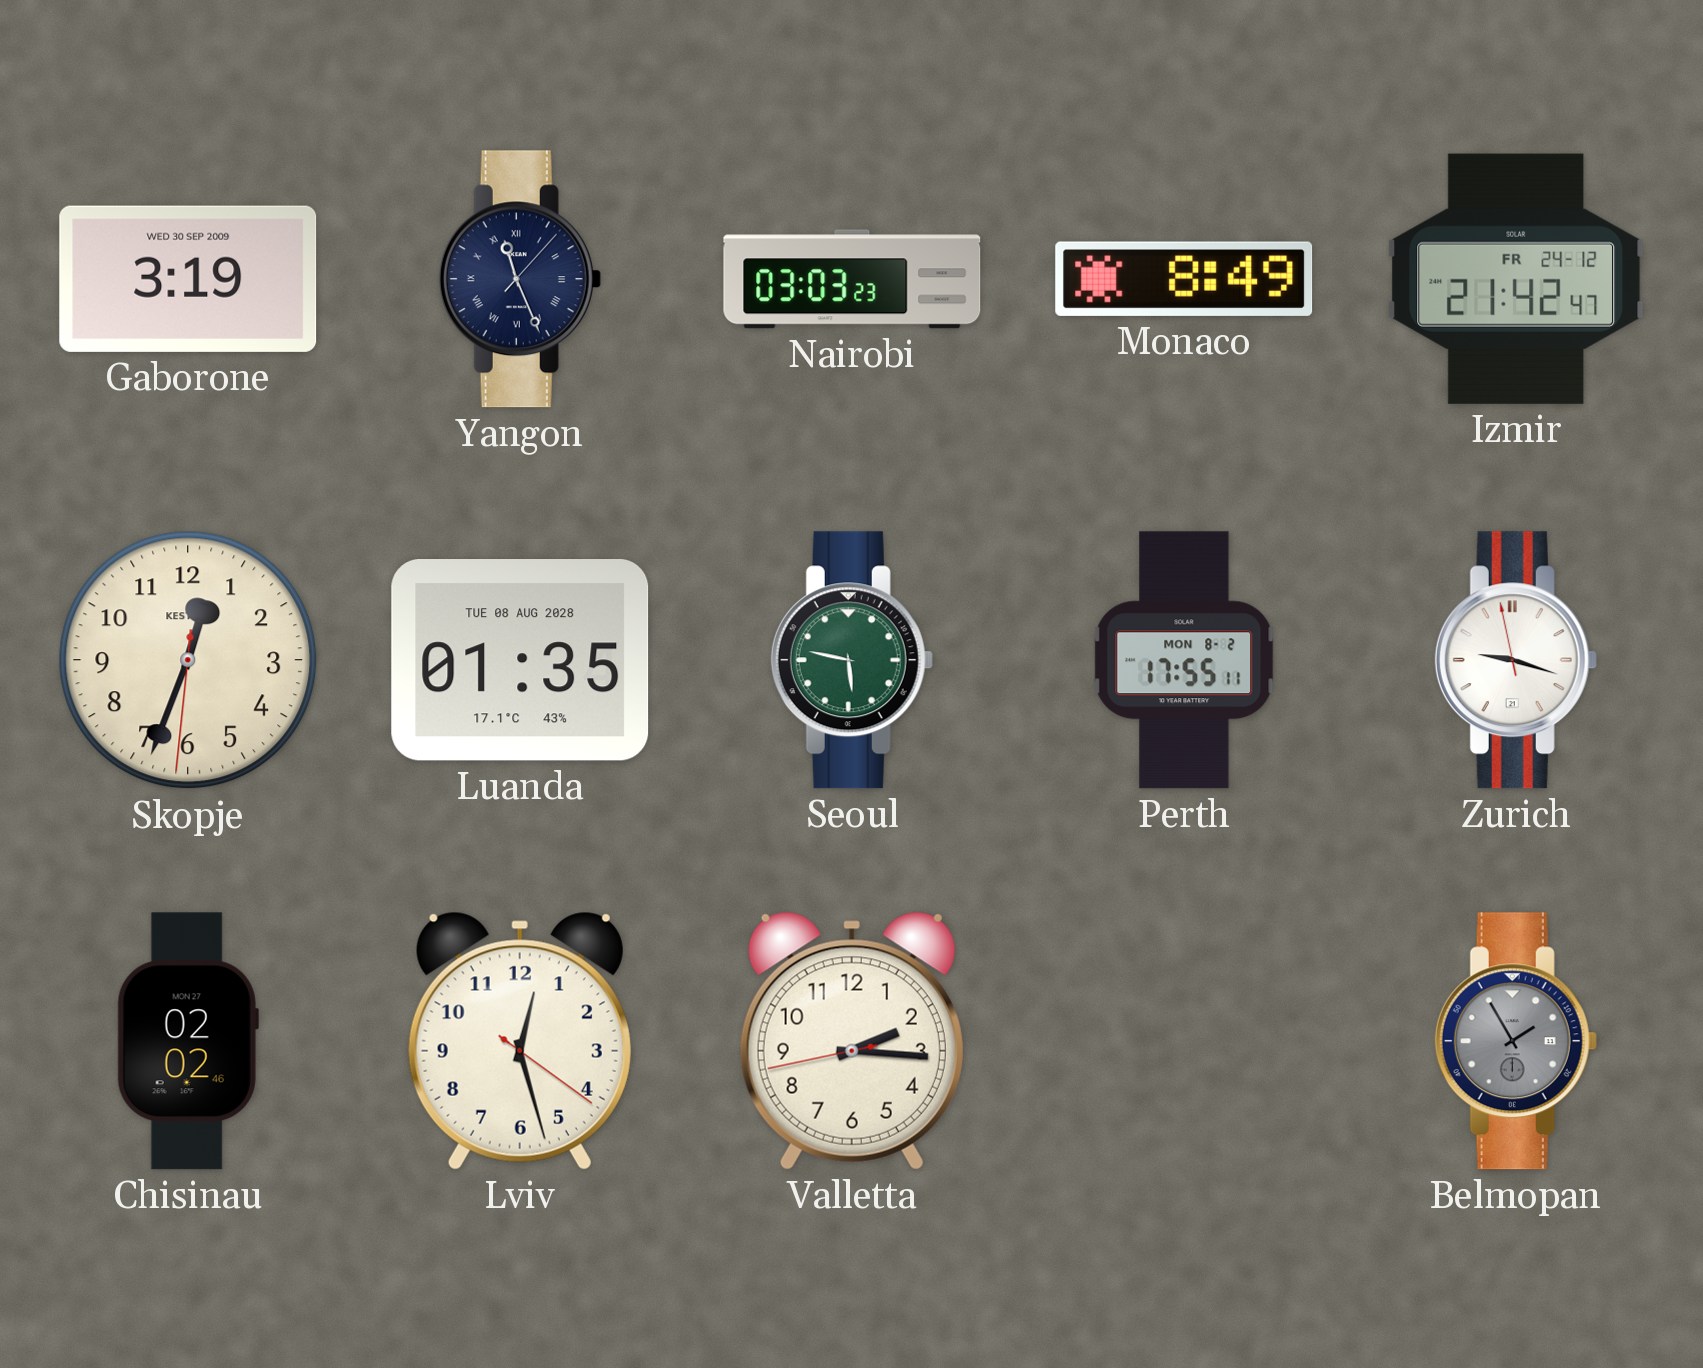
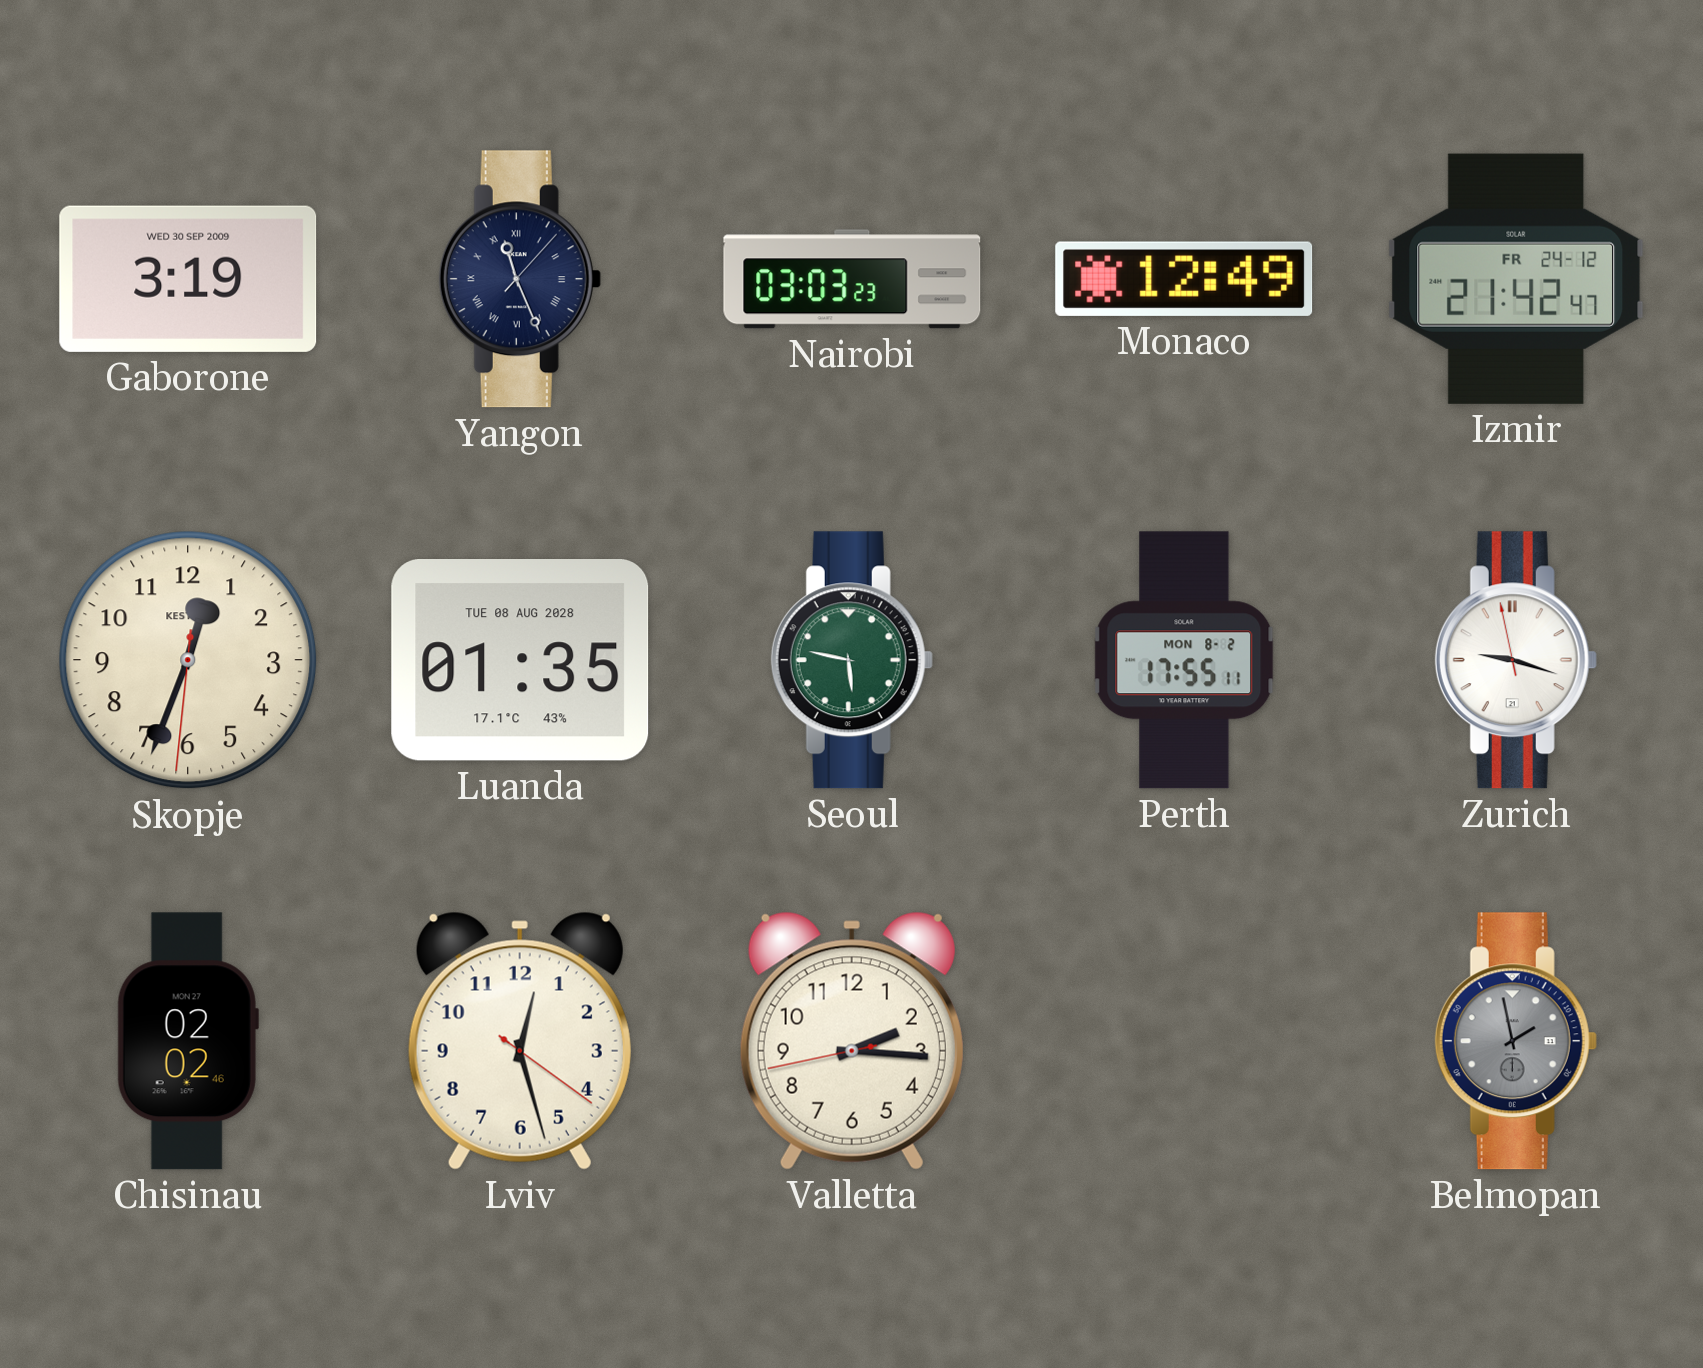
Monaco: 8:49 -> 12:49
Belmopan: 1:55 -> 1:58
